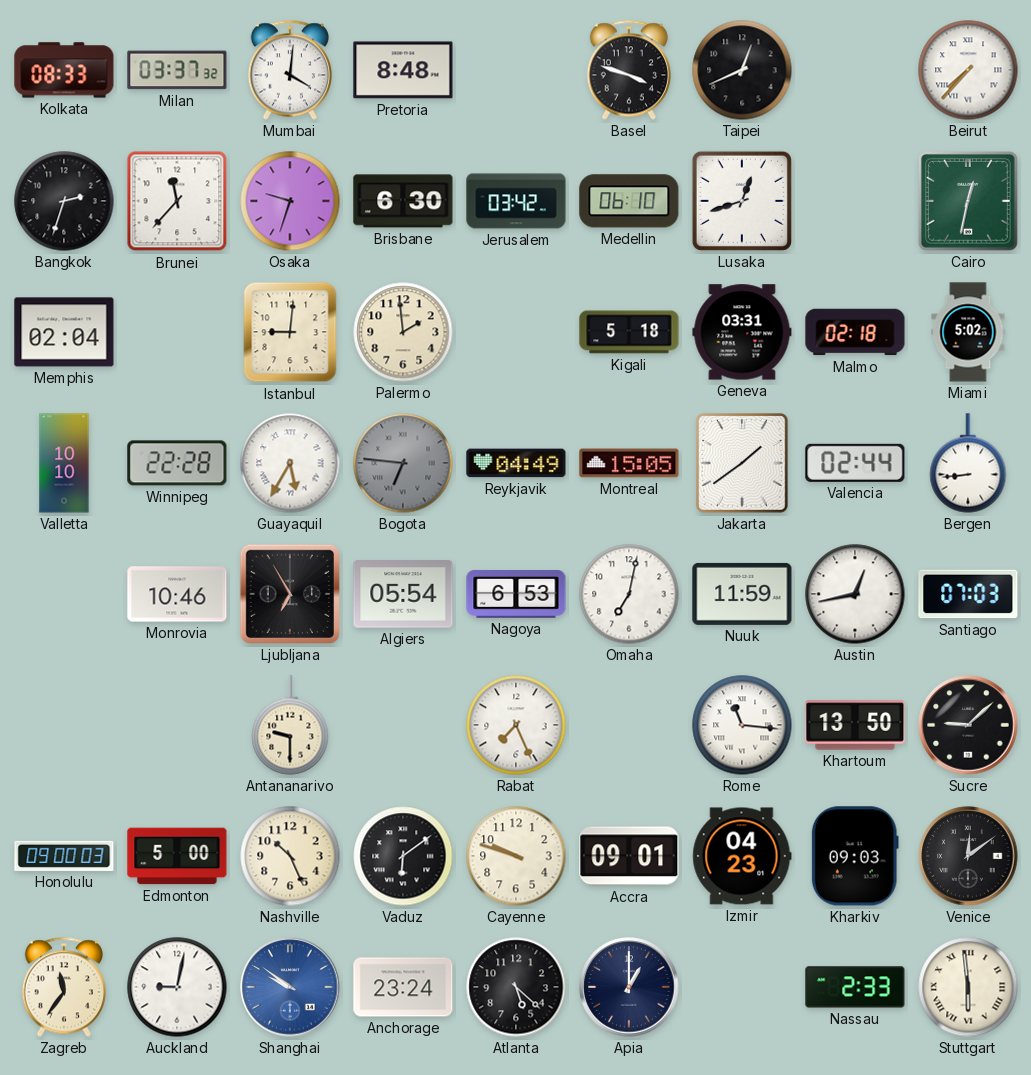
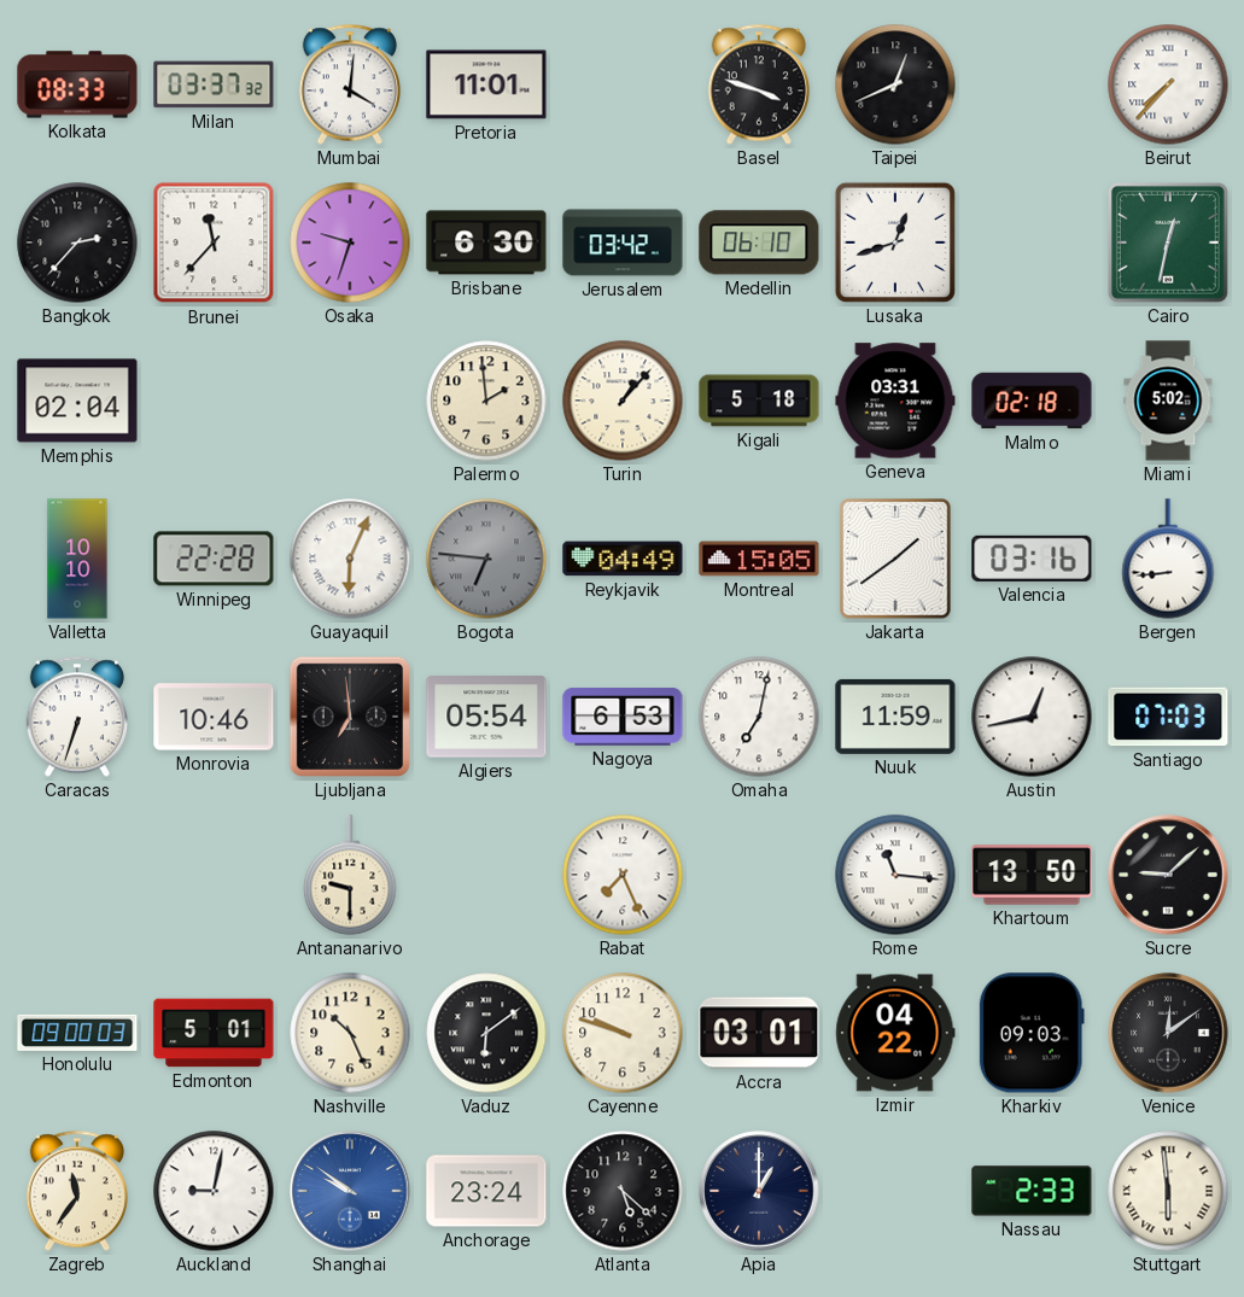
Pretoria: 8:48 -> 11:01
Bangkok: 2:33 -> 2:37
Istanbul: 9:01 -> none
Turin: none -> 1:07
Guayaquil: 5:35 -> 6:04
Valencia: 02:44 -> 03:16
Caracas: none -> 6:33
Ljubljana: 6:55 -> 6:59
Edmonton: 5:00 -> 5:01
Accra: 09:01 -> 03:01
Izmir: 04:23 -> 04:22
